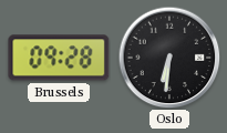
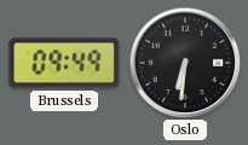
Brussels: 09:28 -> 09:49
